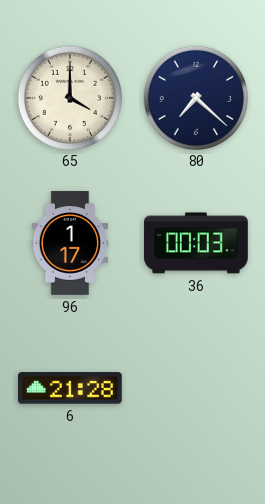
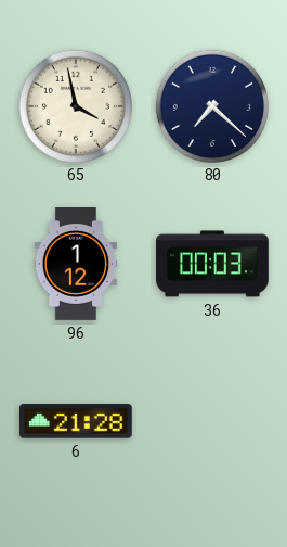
65: 4:00 -> 3:58
96: 1:17 -> 1:12
